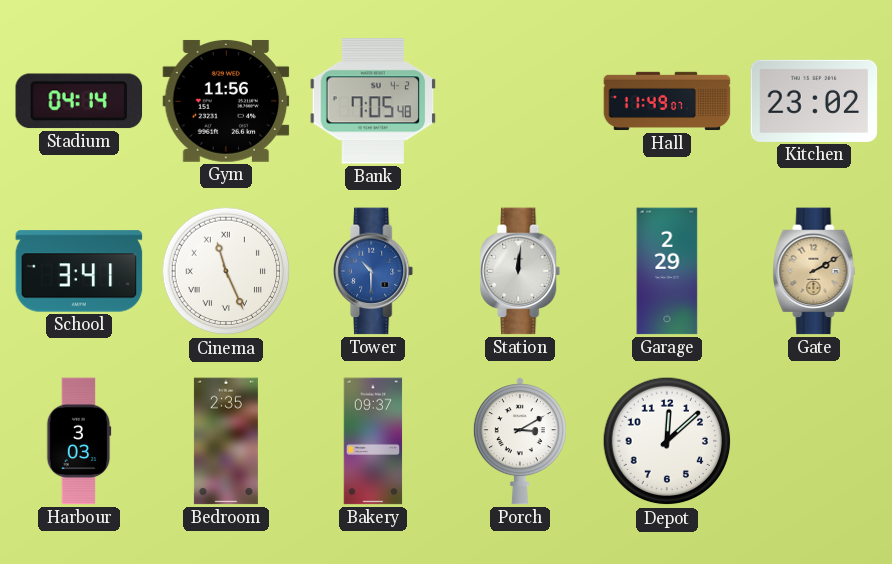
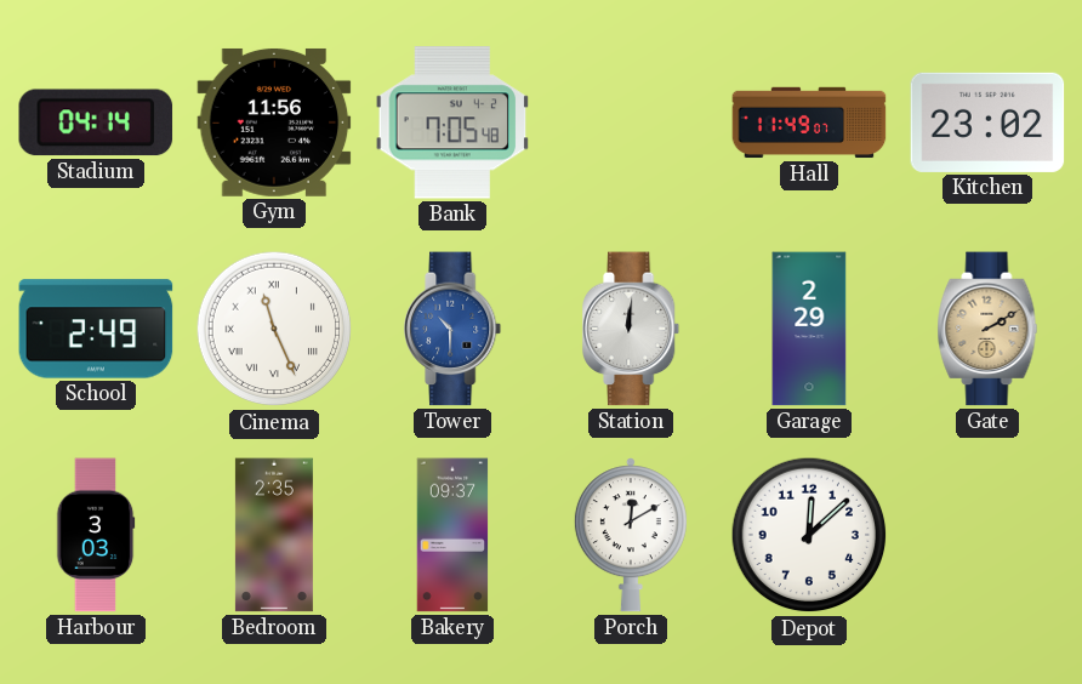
School: 3:41 -> 2:49
Porch: 3:10 -> 12:10
